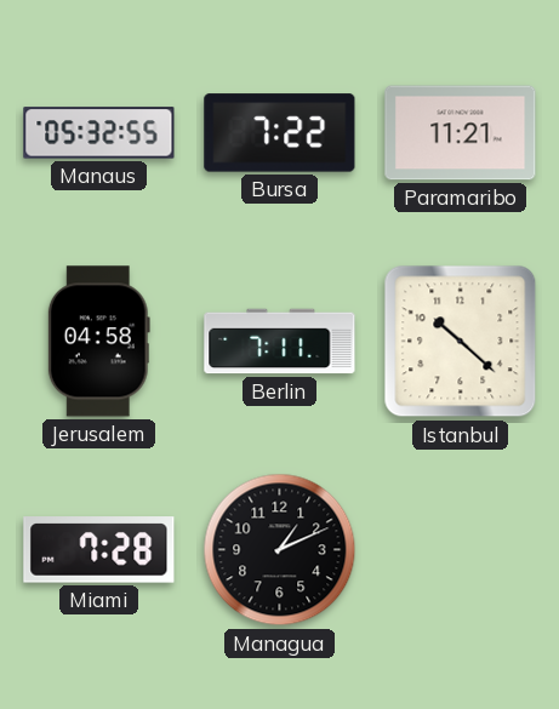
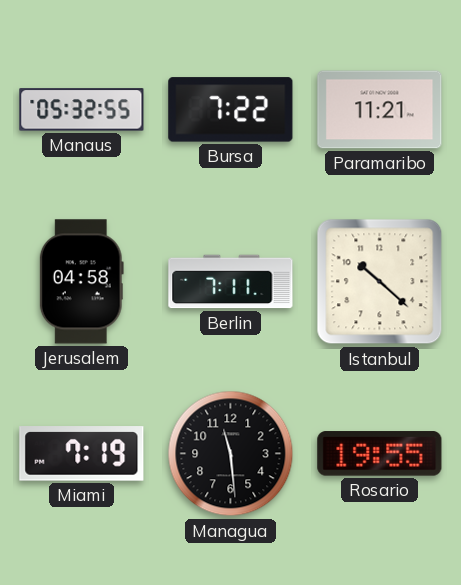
Miami: 7:28 -> 7:19
Managua: 1:11 -> 11:29
Rosario: none -> 19:55
